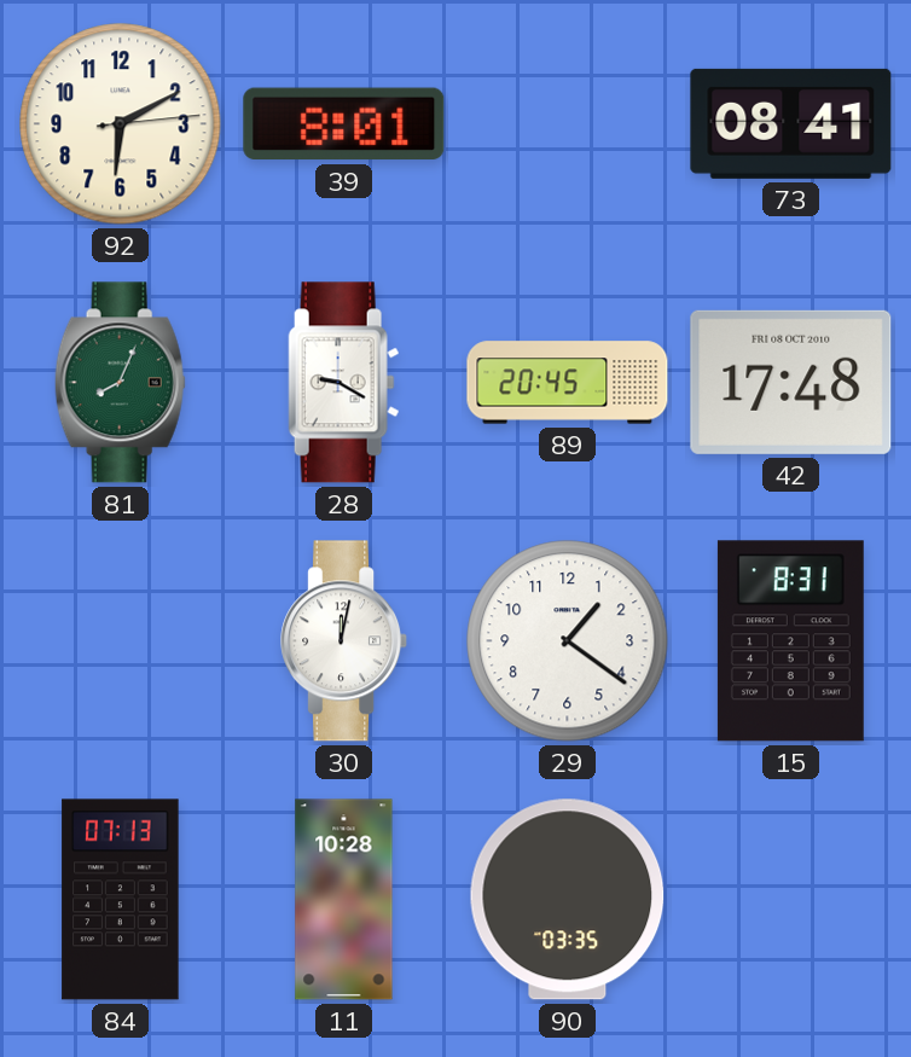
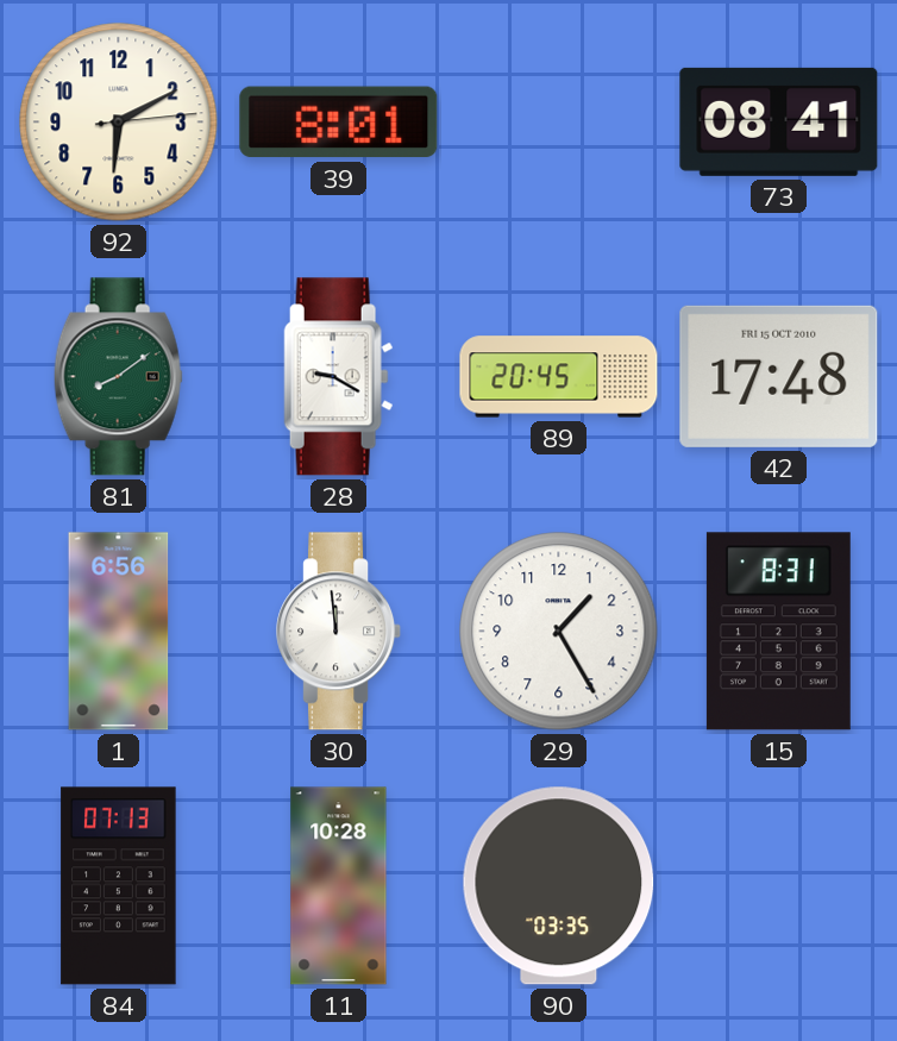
81: 8:04 -> 8:09
42 date: FRI 08 OCT 2010 -> FRI 15 OCT 2010
1: none -> 6:56
30: 12:02 -> 11:59
29: 1:21 -> 1:25
